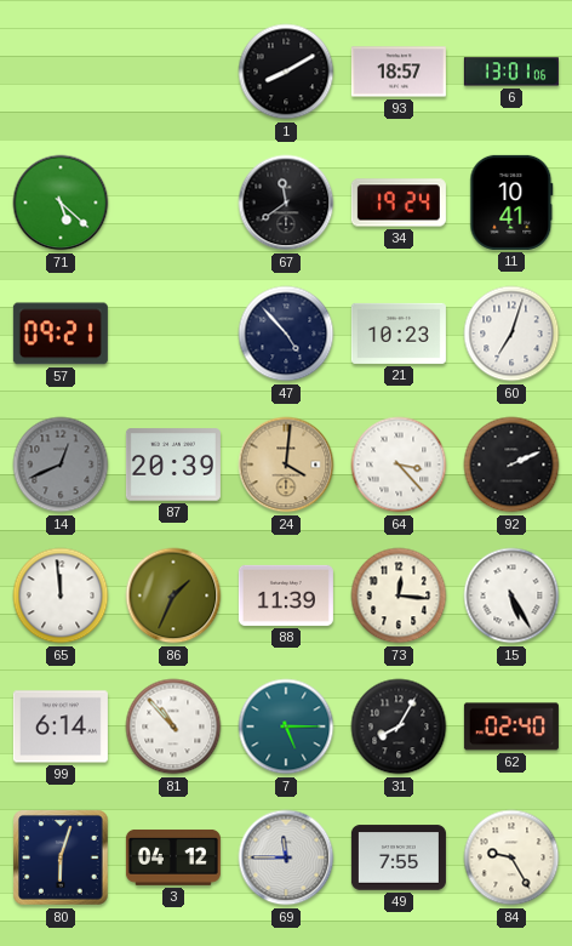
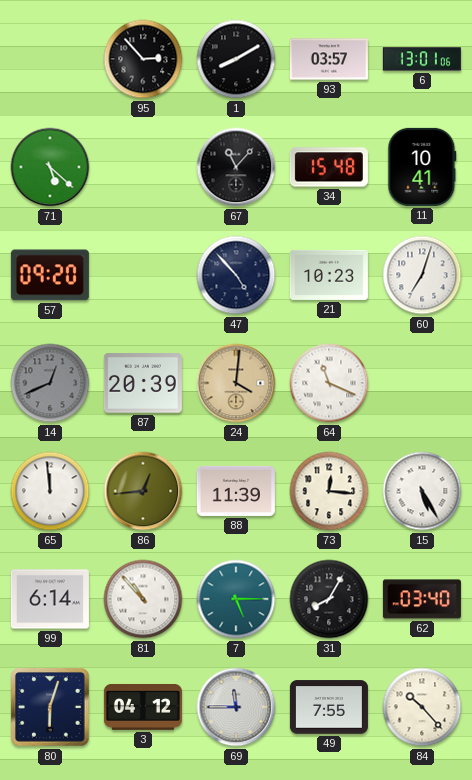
95: none -> 2:53
93: 18:57 -> 03:57
67: 11:39 -> 11:07
34: 19:24 -> 15:48
57: 09:21 -> 09:20
64: 3:23 -> 11:19
92: 2:11 -> none
86: 1:34 -> 12:44
62: 02:40 -> 03:40
84: 9:25 -> 10:23
